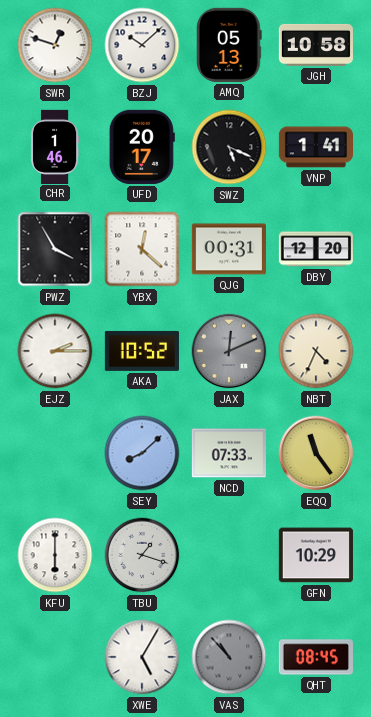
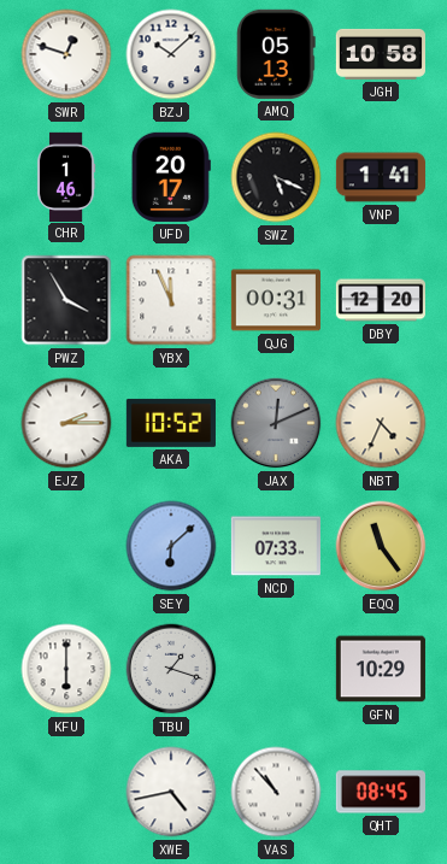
YBX: 12:22 -> 11:56
SEY: 8:08 -> 6:08
XWE: 5:05 -> 4:43
VAS dial: grey -> white
